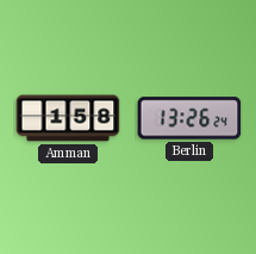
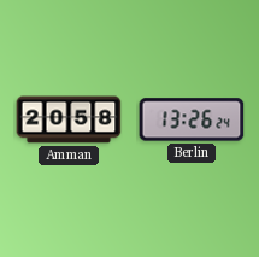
Amman: 1:58 -> 20:58
